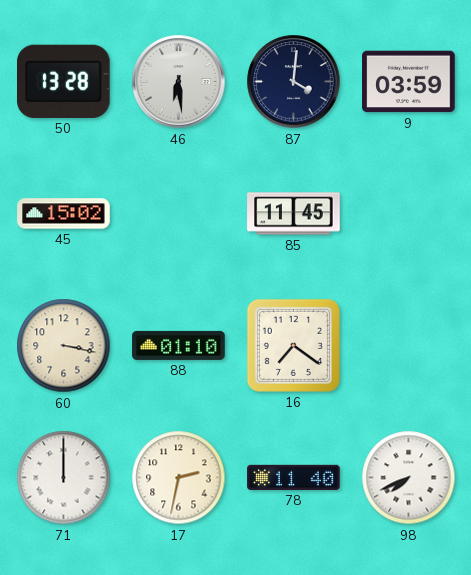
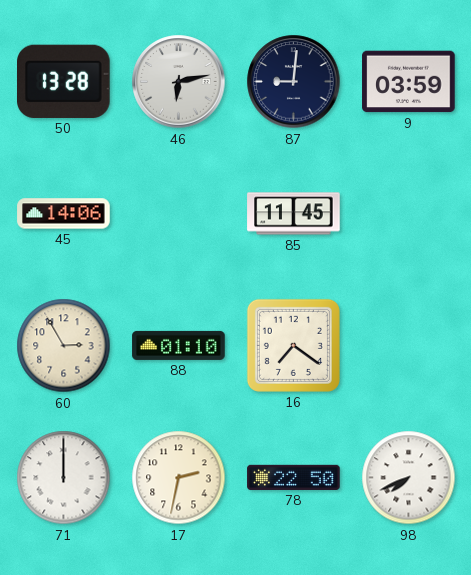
46: 6:29 -> 6:13
87: 4:01 -> 9:01
45: 15:02 -> 14:06
60: 3:17 -> 2:55
78: 11:40 -> 22:50
